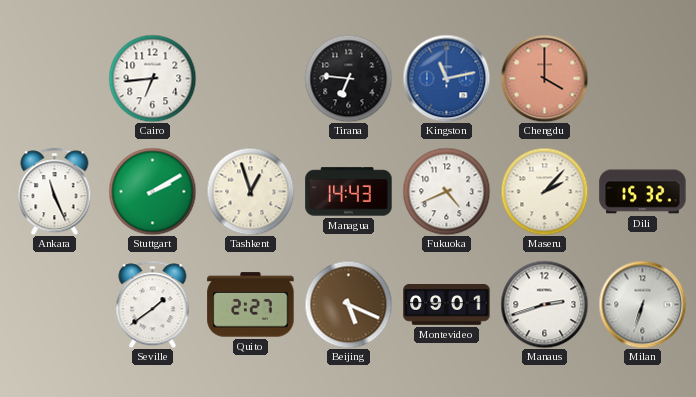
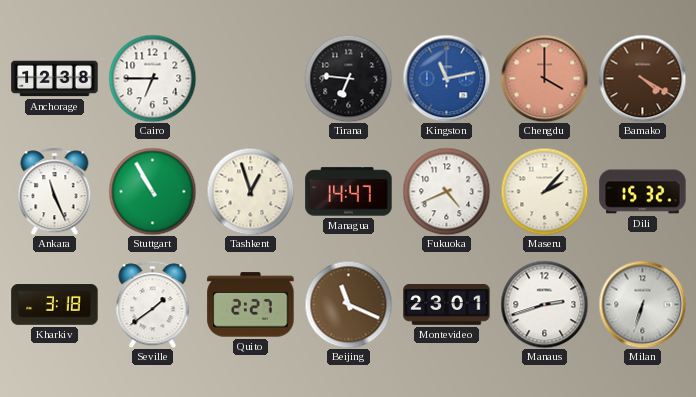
Anchorage: none -> 12:38
Cairo: 6:44 -> 6:45
Bamako: none -> 4:20
Stuttgart: 2:10 -> 10:55
Managua: 14:43 -> 14:47
Kharkiv: none -> 3:18
Beijing: 5:19 -> 11:19
Montevideo: 09:01 -> 23:01
